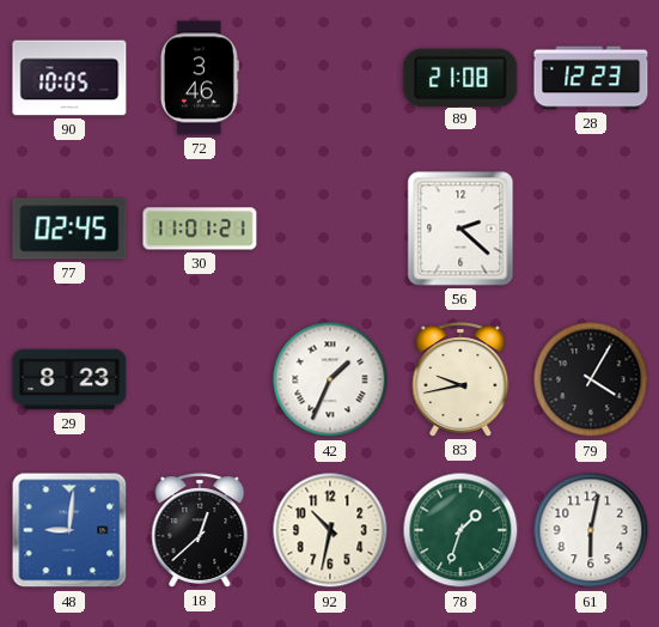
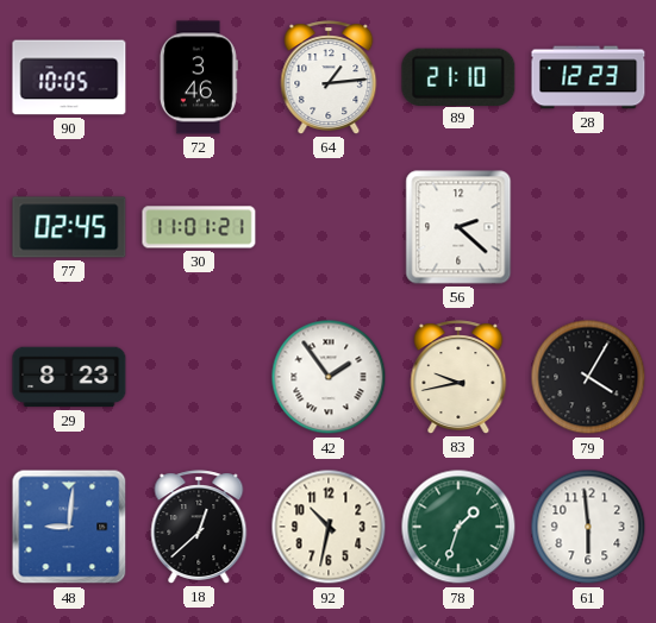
64: none -> 1:14
89: 21:08 -> 21:10
42: 1:34 -> 1:54
61: 6:02 -> 5:59
